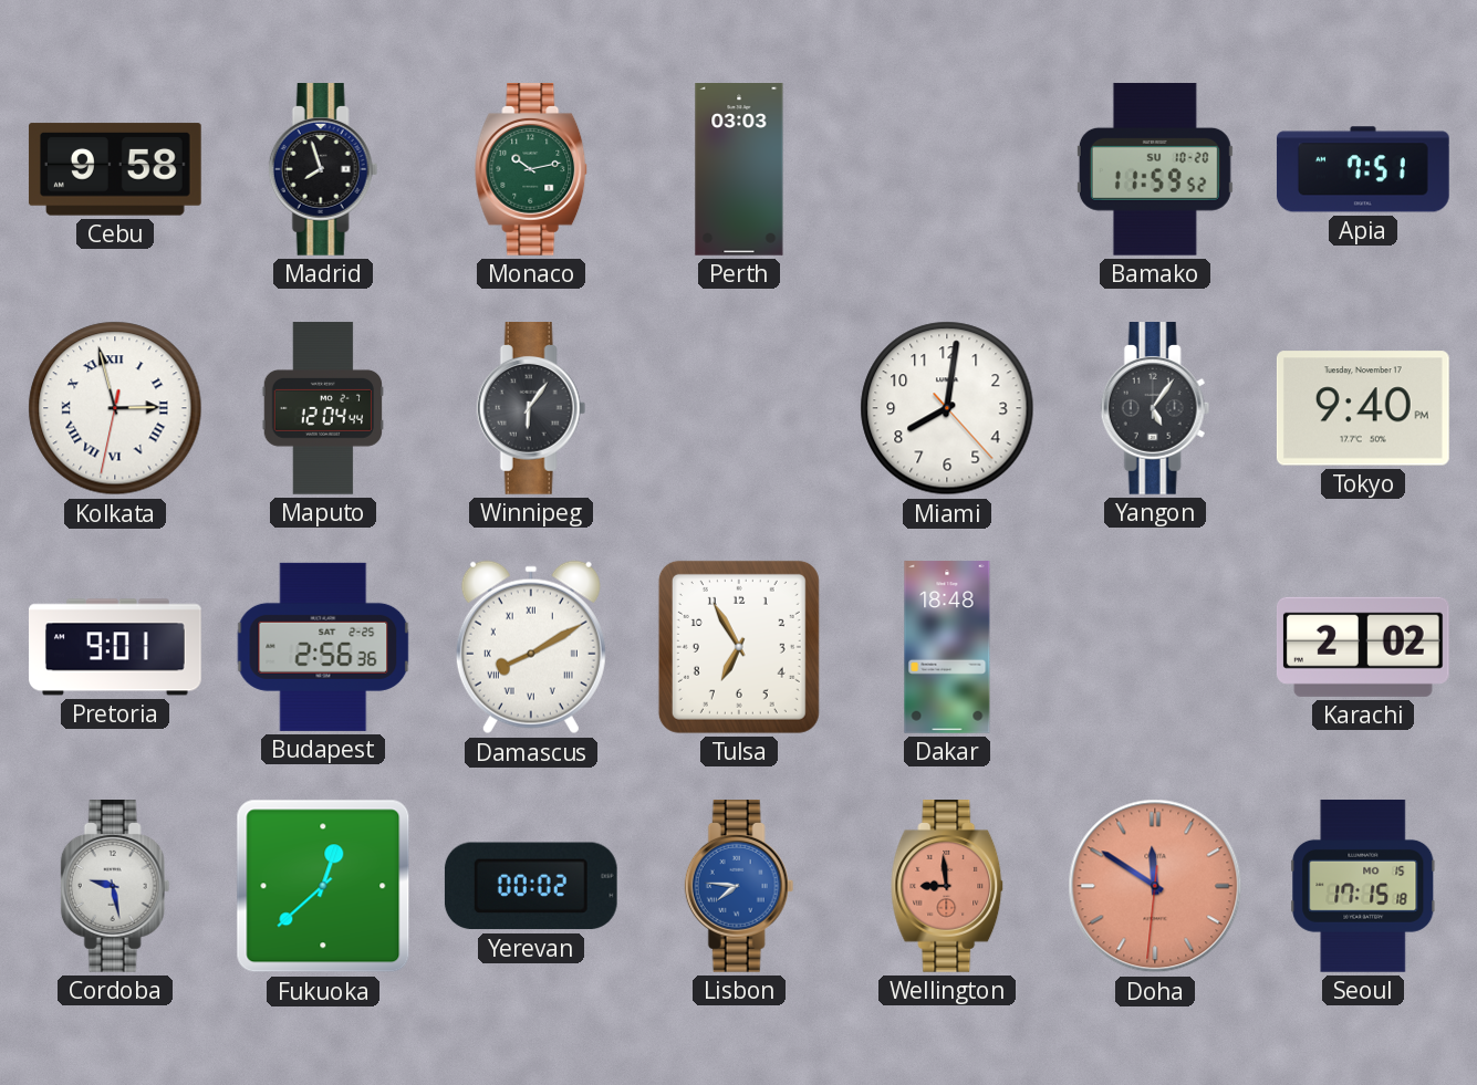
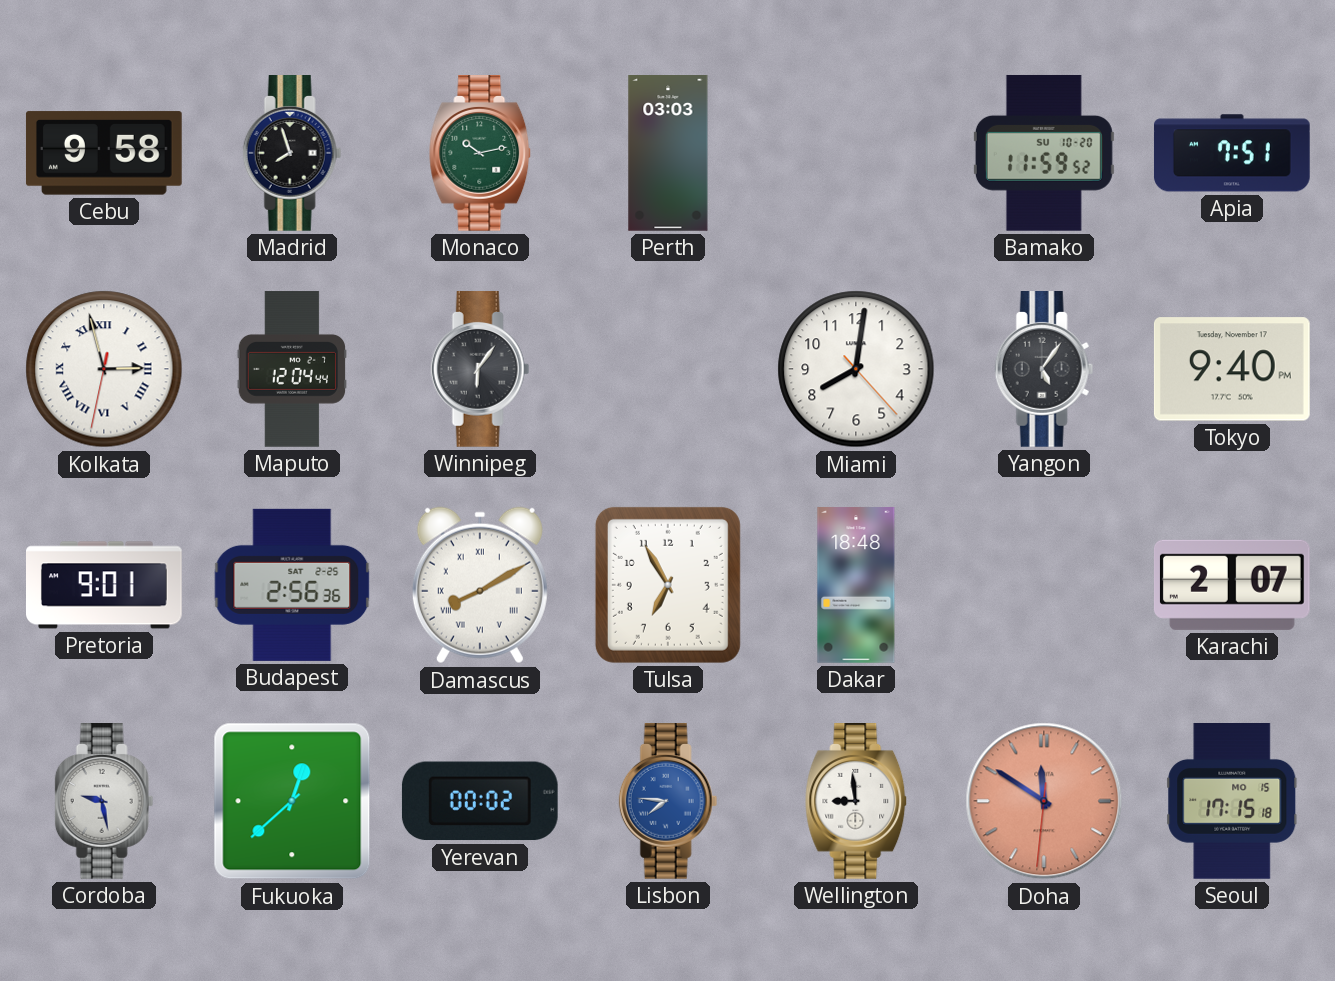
Karachi: 2:02 -> 2:07
Wellington dial: salmon -> white
